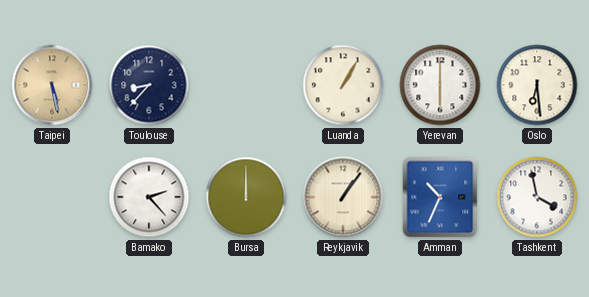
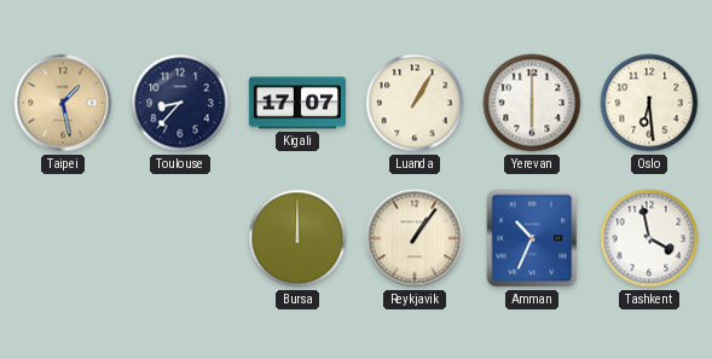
Taipei: 5:28 -> 1:28
Kigali: none -> 17:07
Bamako: 2:23 -> none
